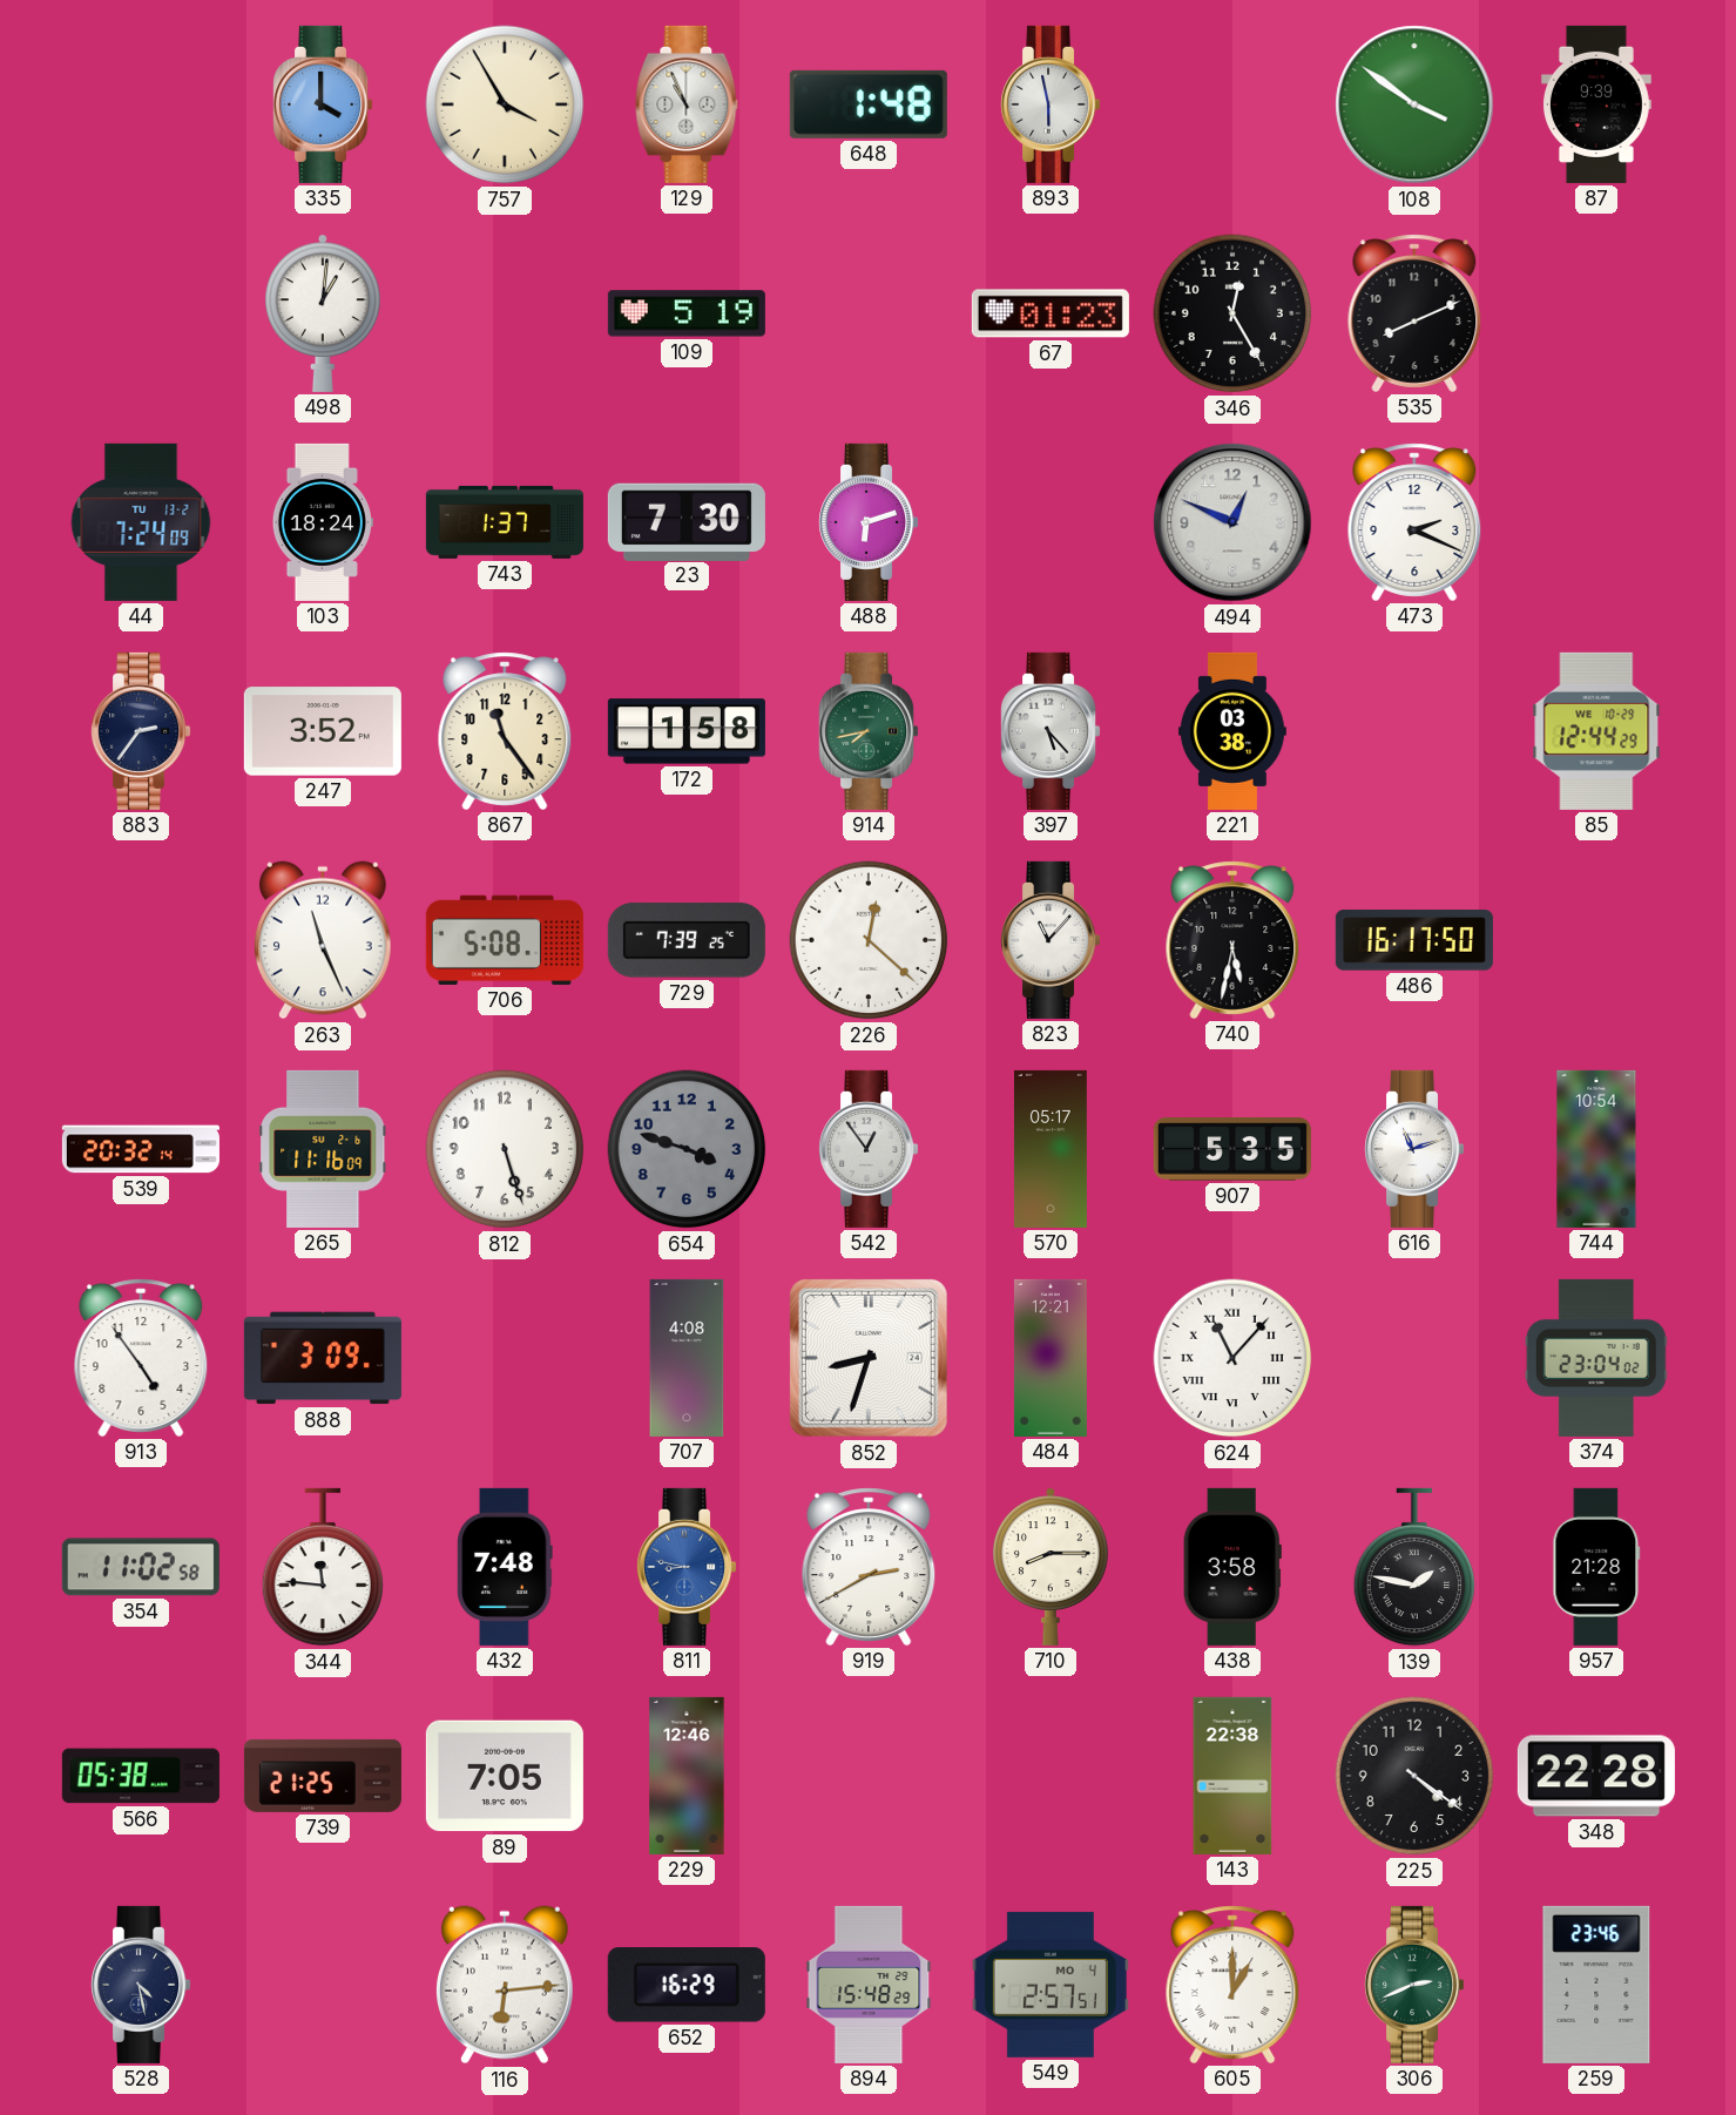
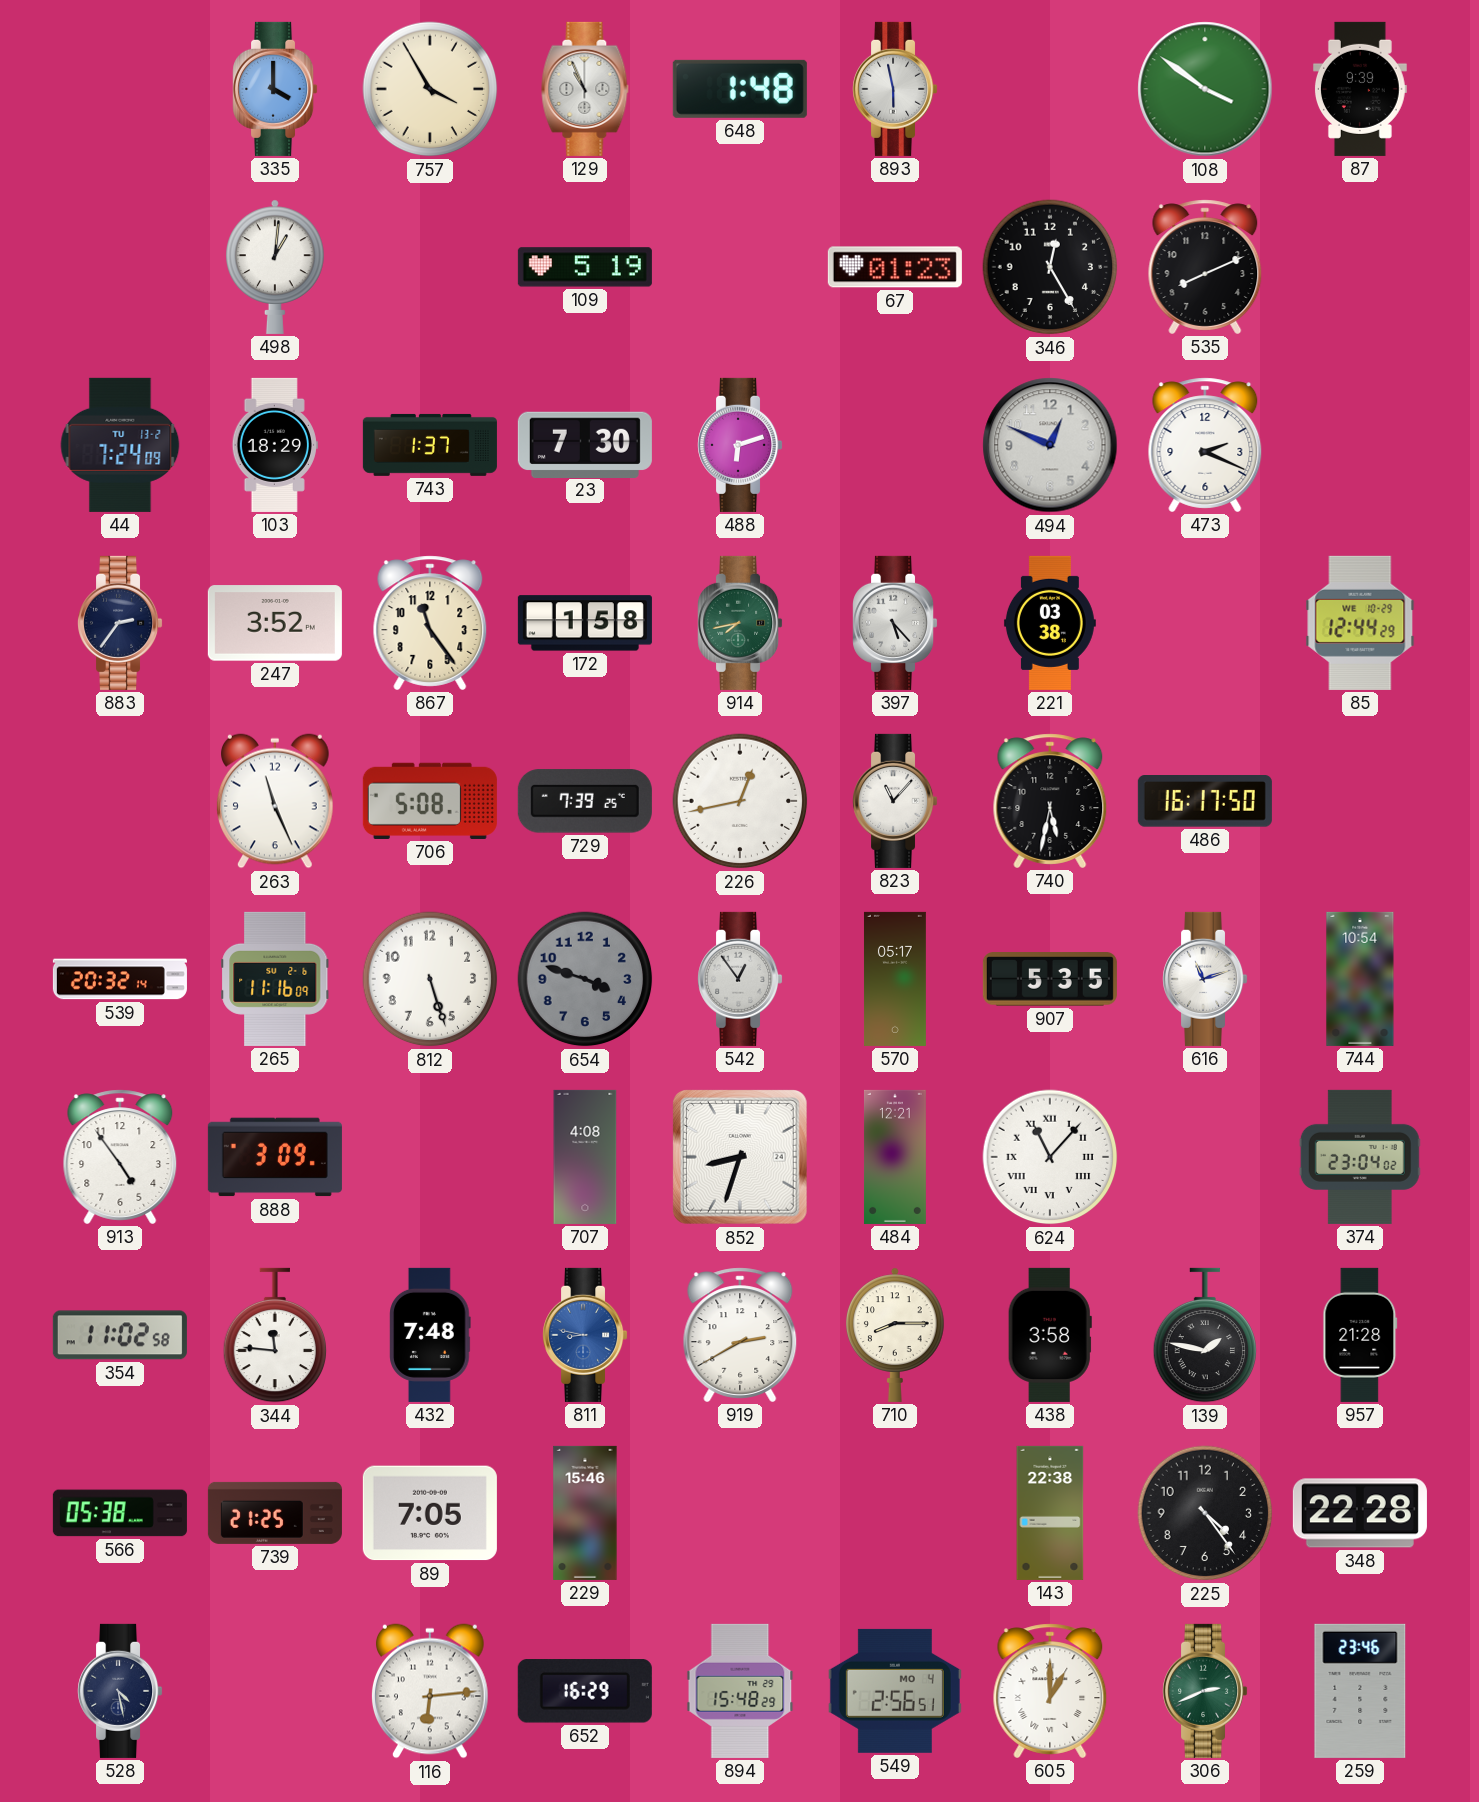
103: 18:24 -> 18:29
226: 12:22 -> 12:43
229: 12:46 -> 15:46
225: 4:21 -> 4:24
549: 2:57 -> 2:56
